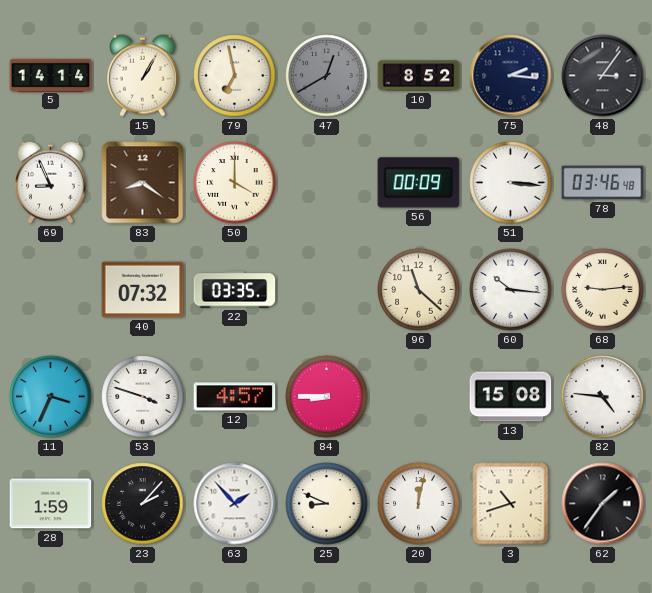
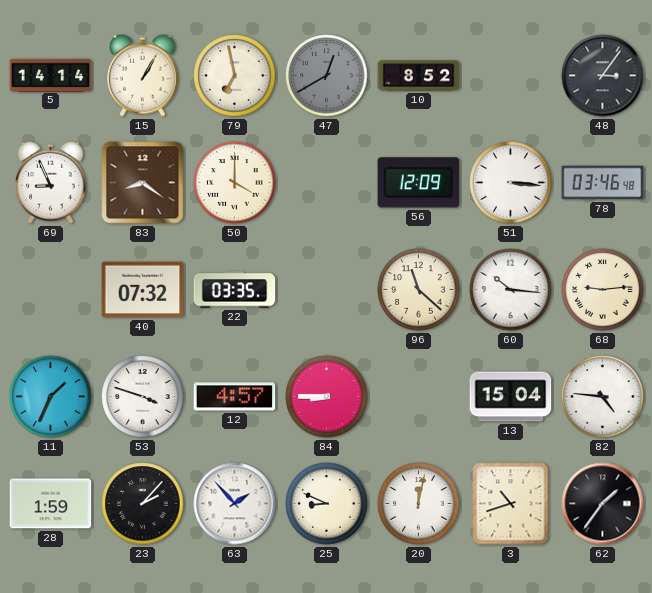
75: 2:16 -> none
56: 00:09 -> 12:09
11: 3:34 -> 1:34
13: 15:08 -> 15:04
